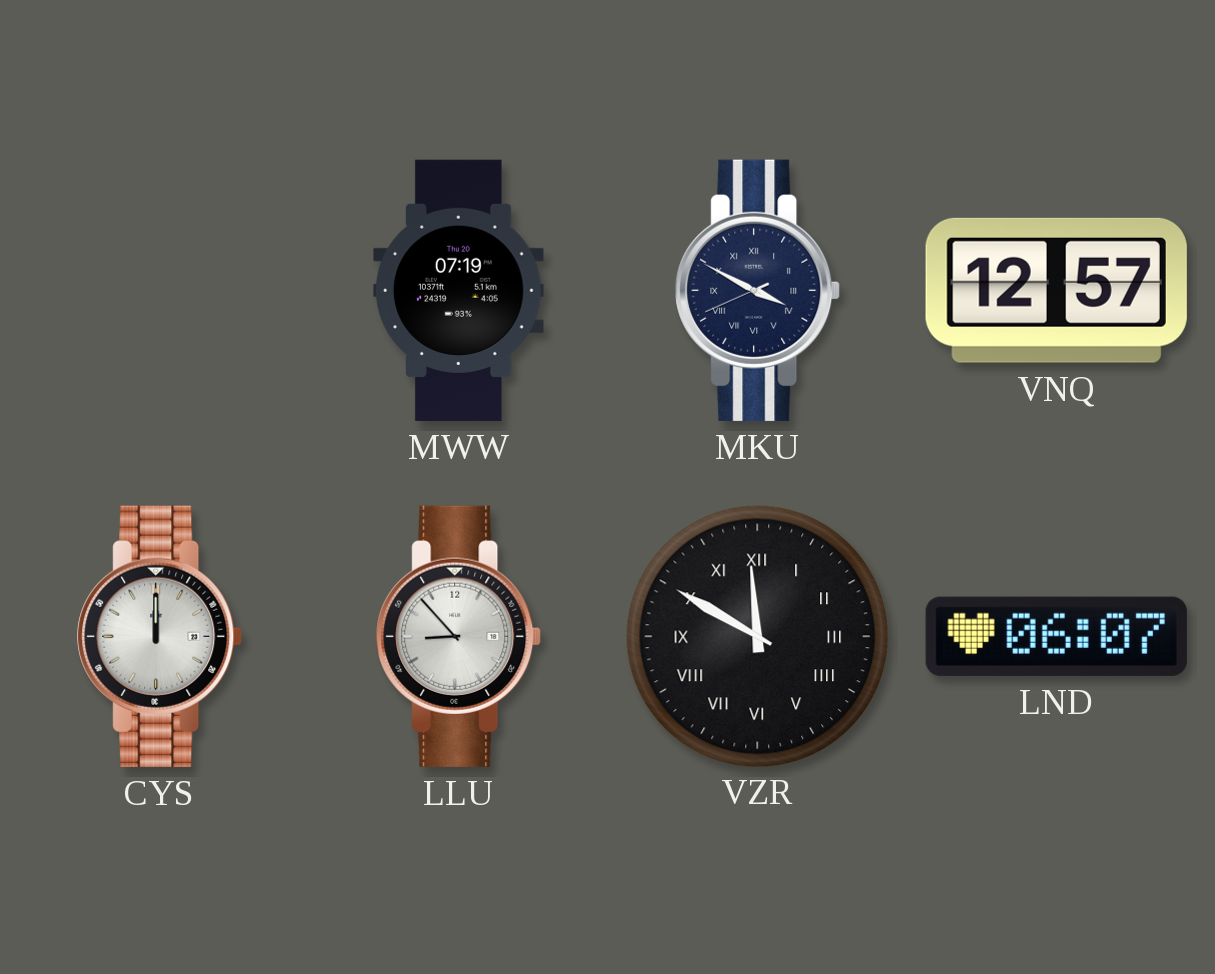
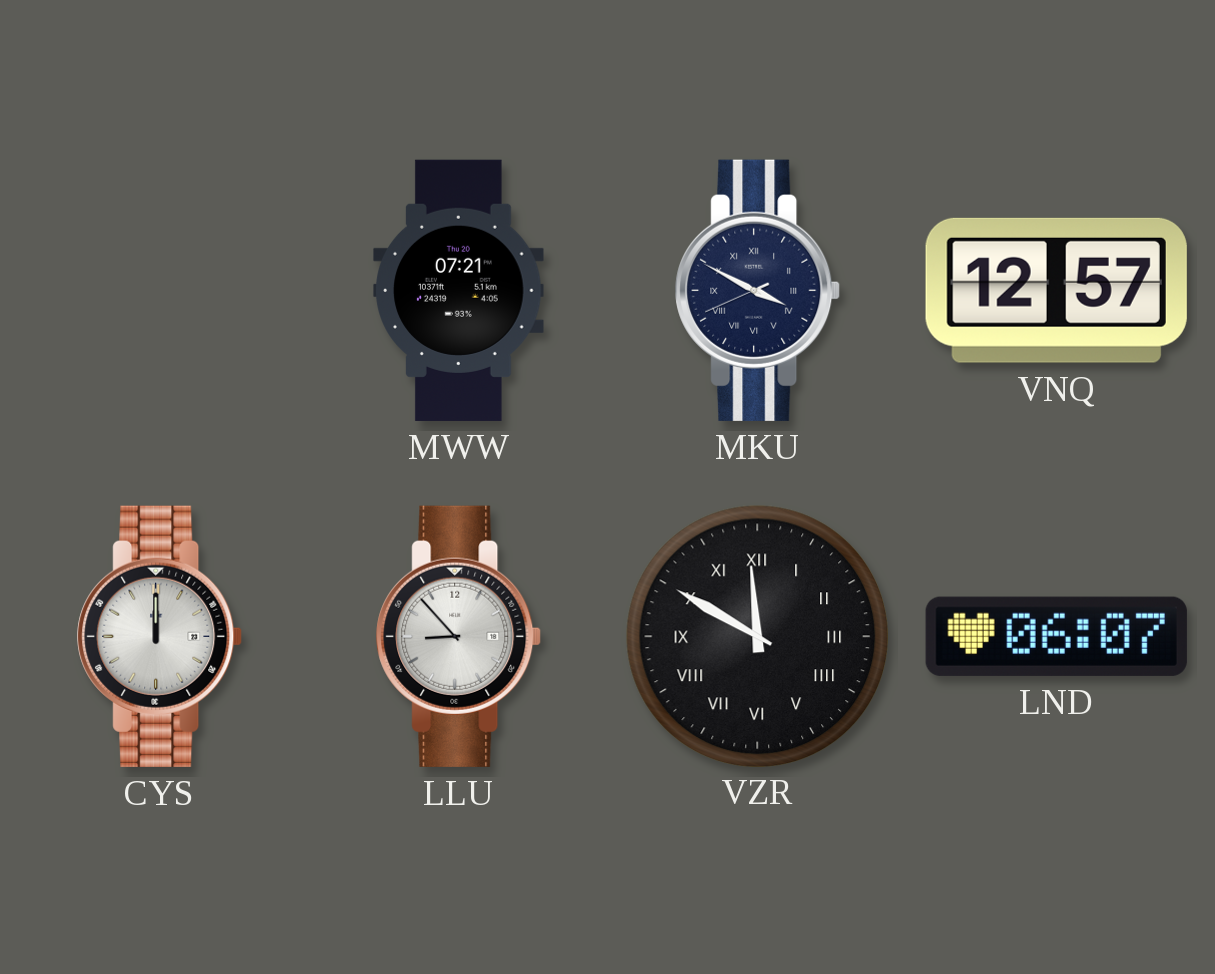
MWW: 07:19 -> 07:21
